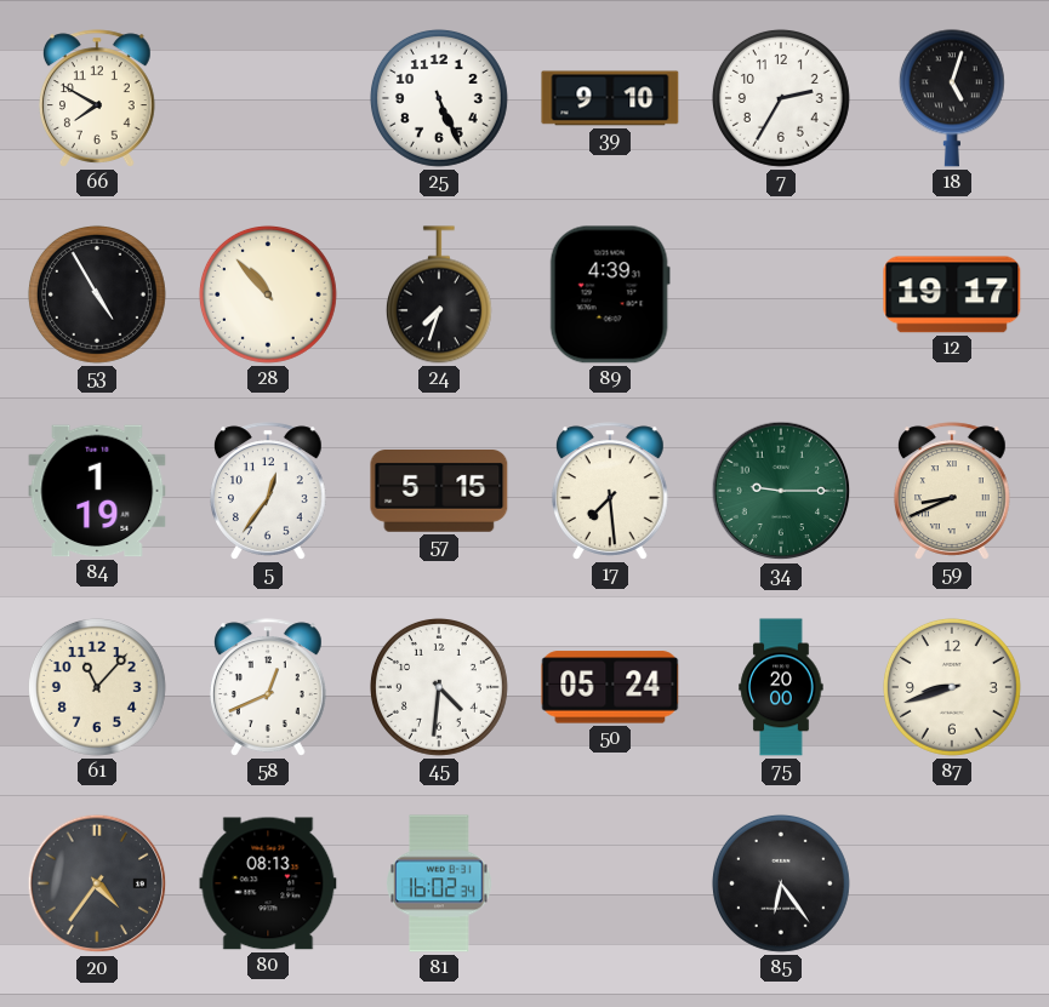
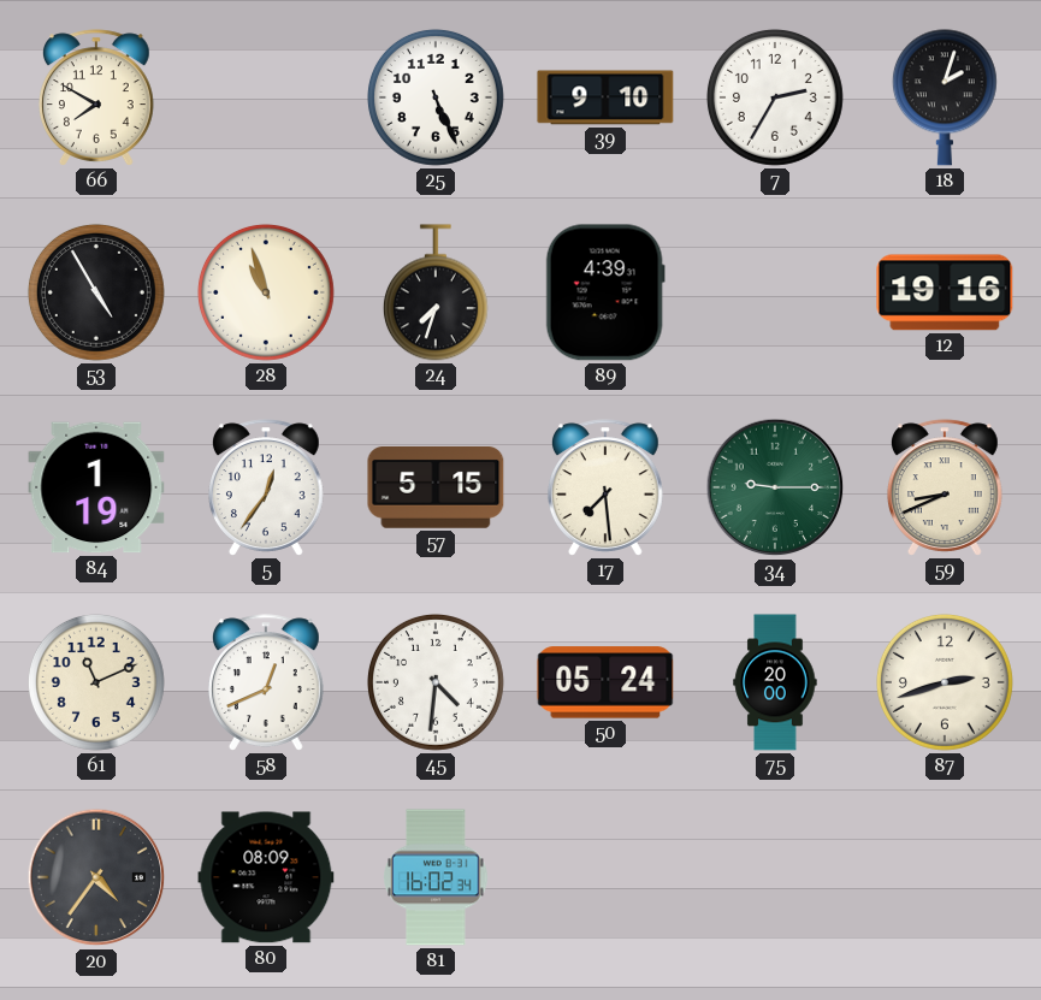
18: 5:03 -> 2:03
28: 10:53 -> 10:57
12: 19:17 -> 19:16
61: 11:07 -> 11:11
87: 8:42 -> 2:42
80: 08:13 -> 08:09
85: 6:24 -> none
